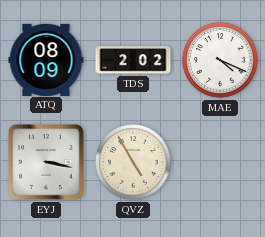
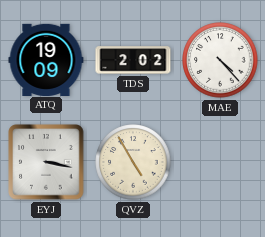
ATQ: 08:09 -> 19:09
MAE: 4:19 -> 4:23
